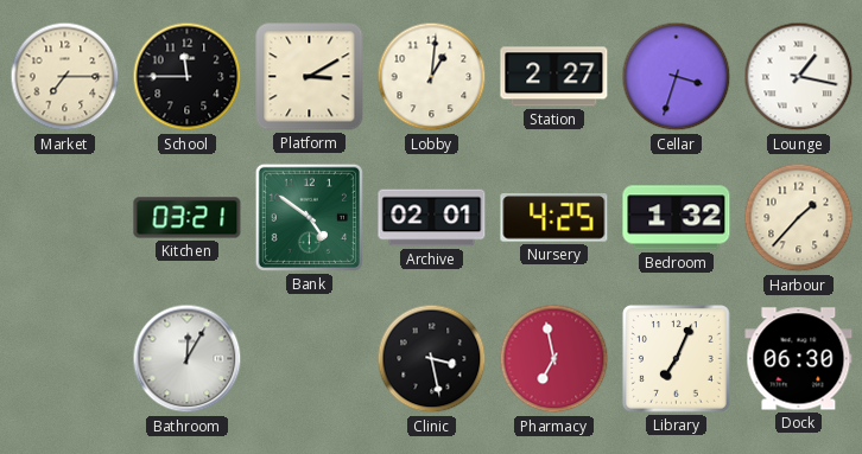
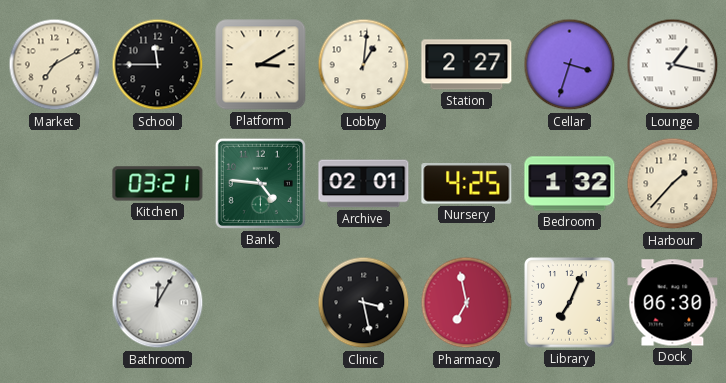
Market: 7:15 -> 7:10
Bank: 4:51 -> 4:46
